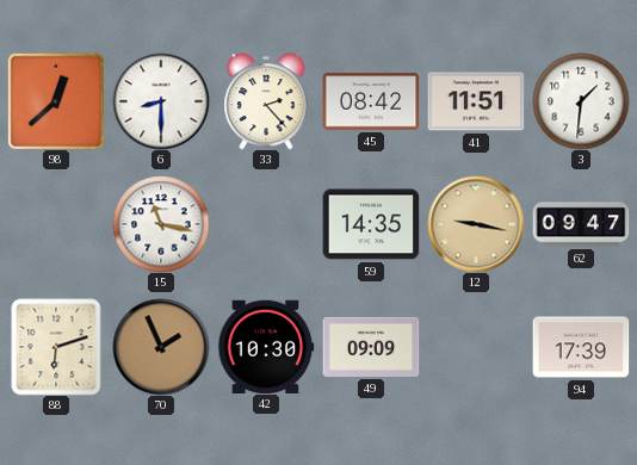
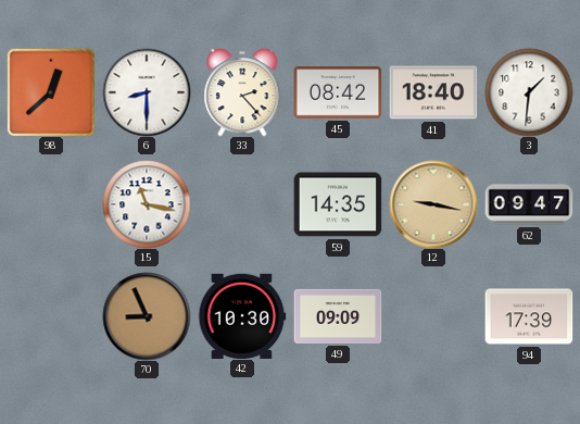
41: 11:51 -> 18:40
88: 6:12 -> none
70: 1:56 -> 8:56
